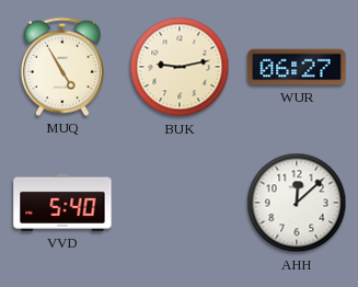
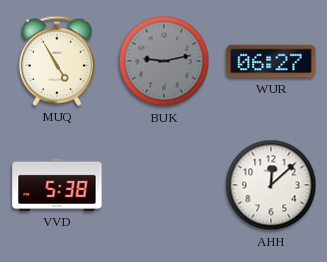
BUK dial: cream -> grey
VVD: 5:40 -> 5:38
